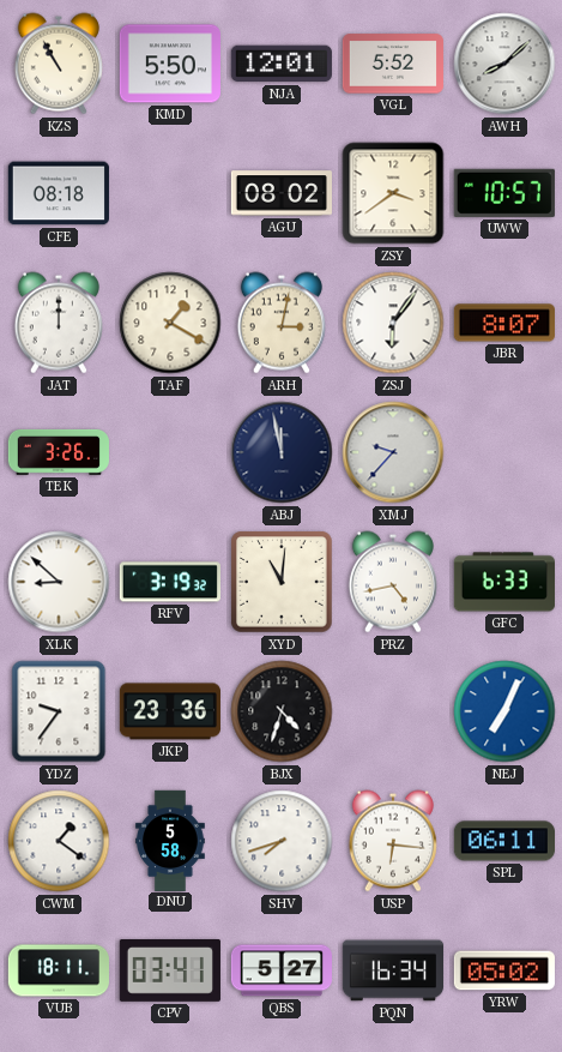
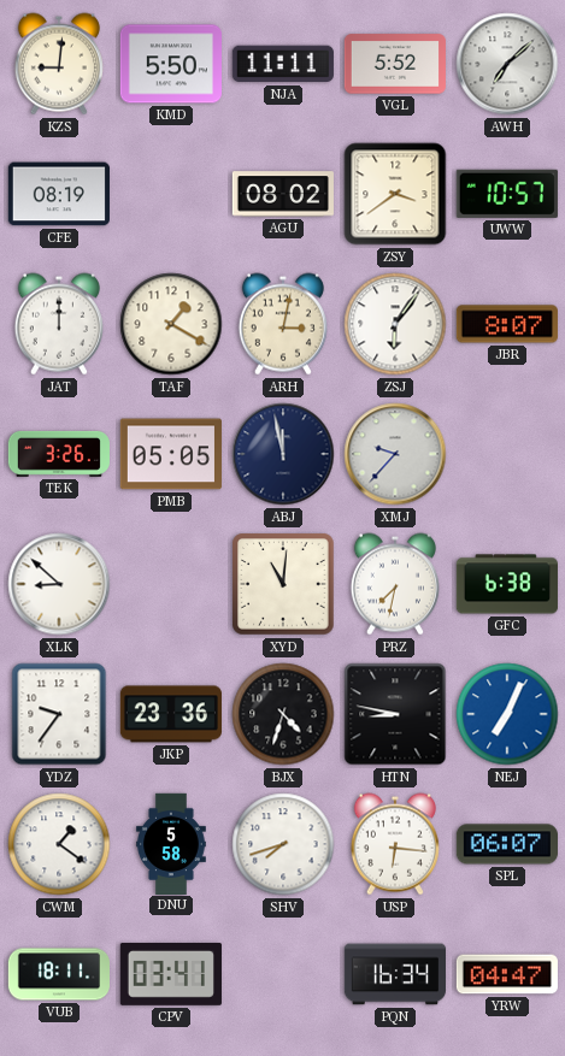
KZS: 10:55 -> 9:01
NJA: 12:01 -> 11:11
AWH: 8:08 -> 7:08
CFE: 08:18 -> 08:19
PMB: none -> 05:05
RFV: 3:19 -> none
PRZ: 4:43 -> 7:32
GFC: 6:33 -> 6:38
HTN: none -> 8:47
SPL: 06:11 -> 06:07
QBS: 5:27 -> none
YRW: 05:02 -> 04:47
